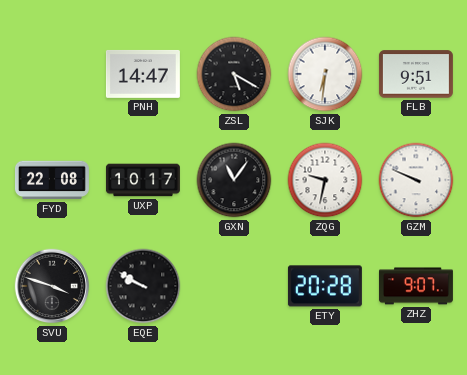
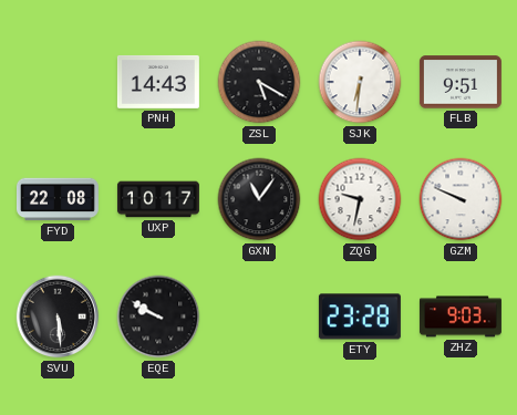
PNH: 14:47 -> 14:43
SVU: 3:48 -> 5:29
ETY: 20:28 -> 23:28
ZHZ: 9:07 -> 9:03
